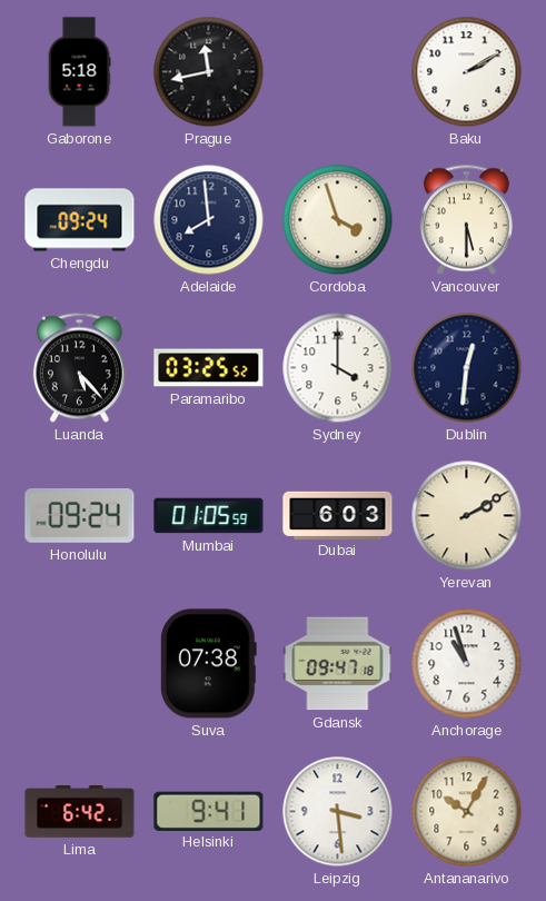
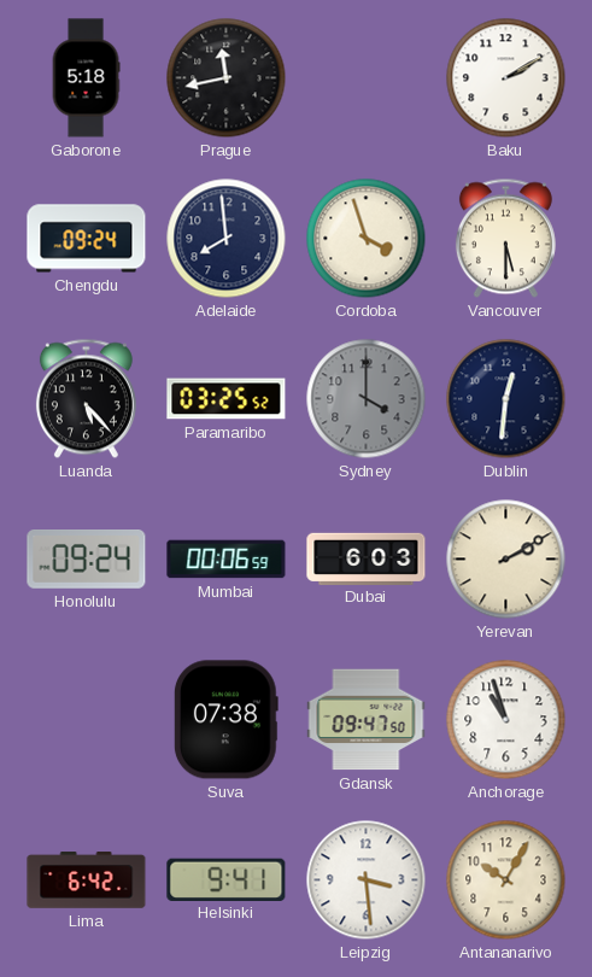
Sydney dial: white -> grey
Mumbai: 01:05 -> 00:06
Gdansk: 09:47:18 -> 09:47:50
